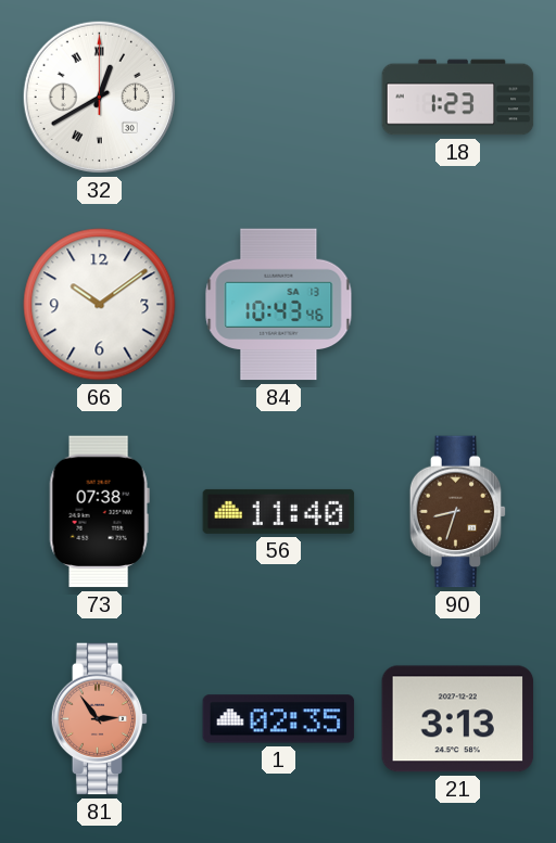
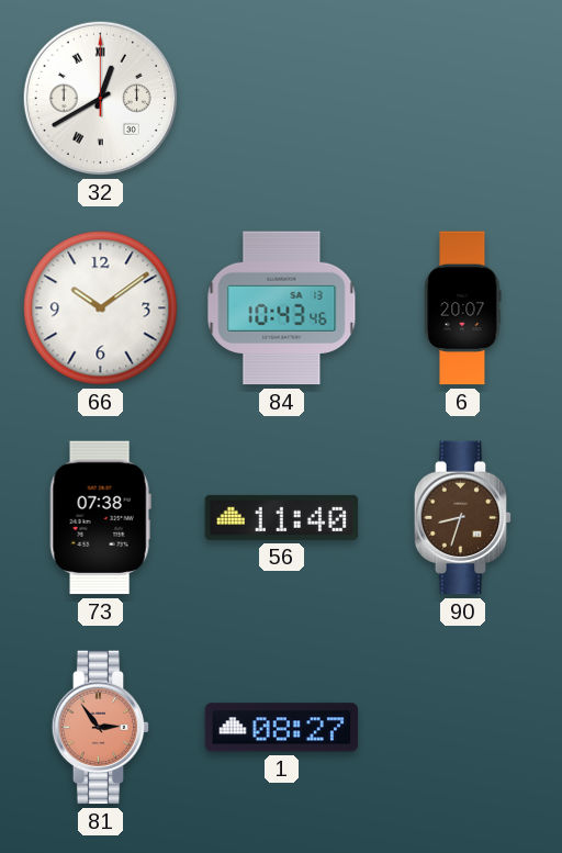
18: 1:23 -> none
6: none -> 20:07
1: 02:35 -> 08:27
21: 3:13 -> none
